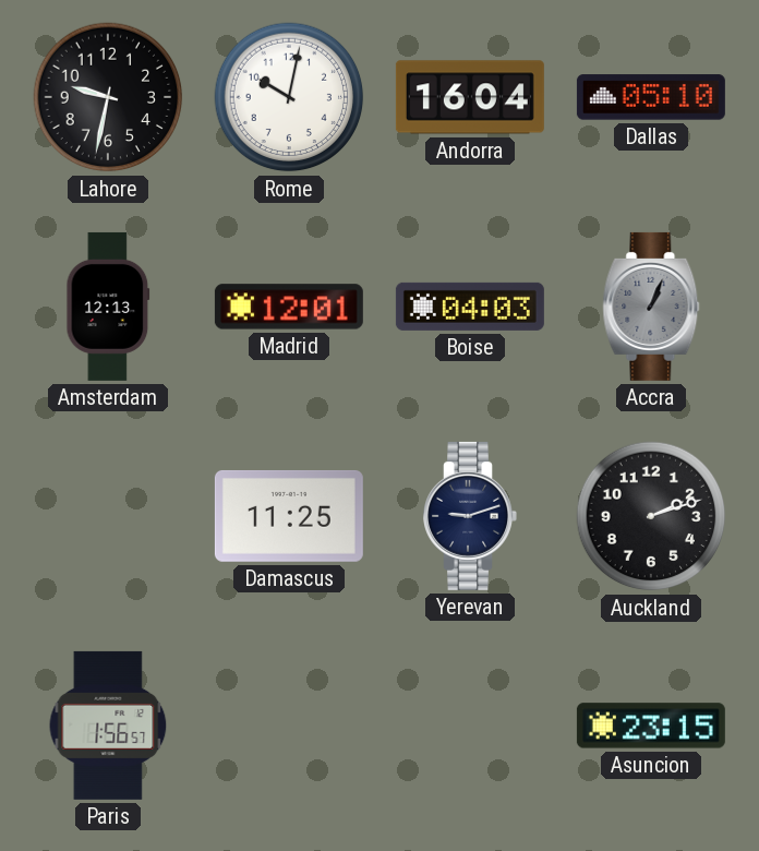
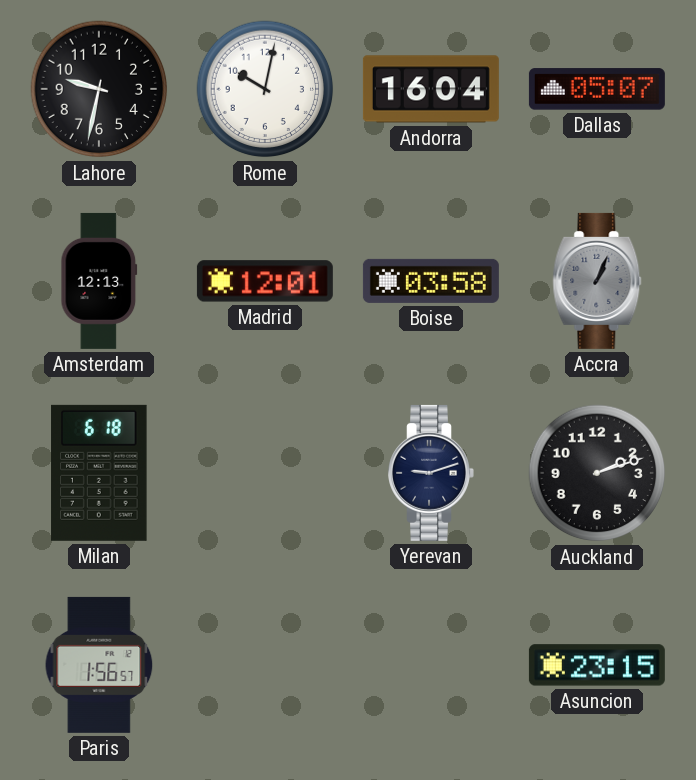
Dallas: 05:10 -> 05:07
Boise: 04:03 -> 03:58
Milan: none -> 6:18
Damascus: 11:25 -> none
